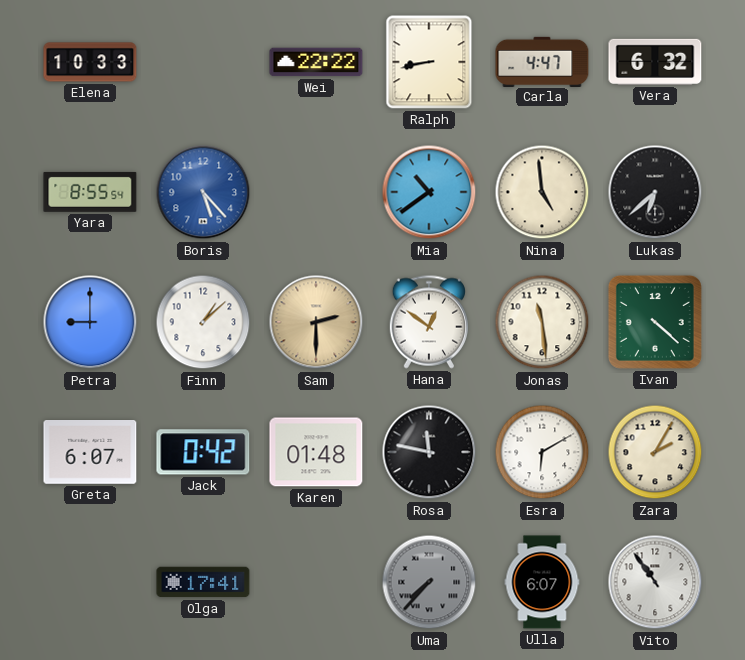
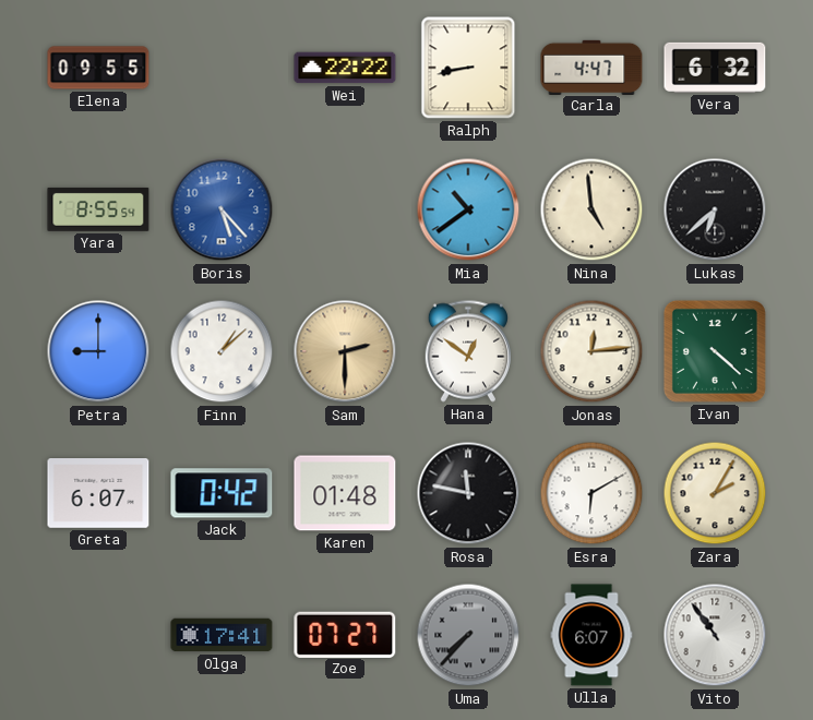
Elena: 10:33 -> 09:55
Jonas: 11:29 -> 12:14
Zoe: none -> 07:27
